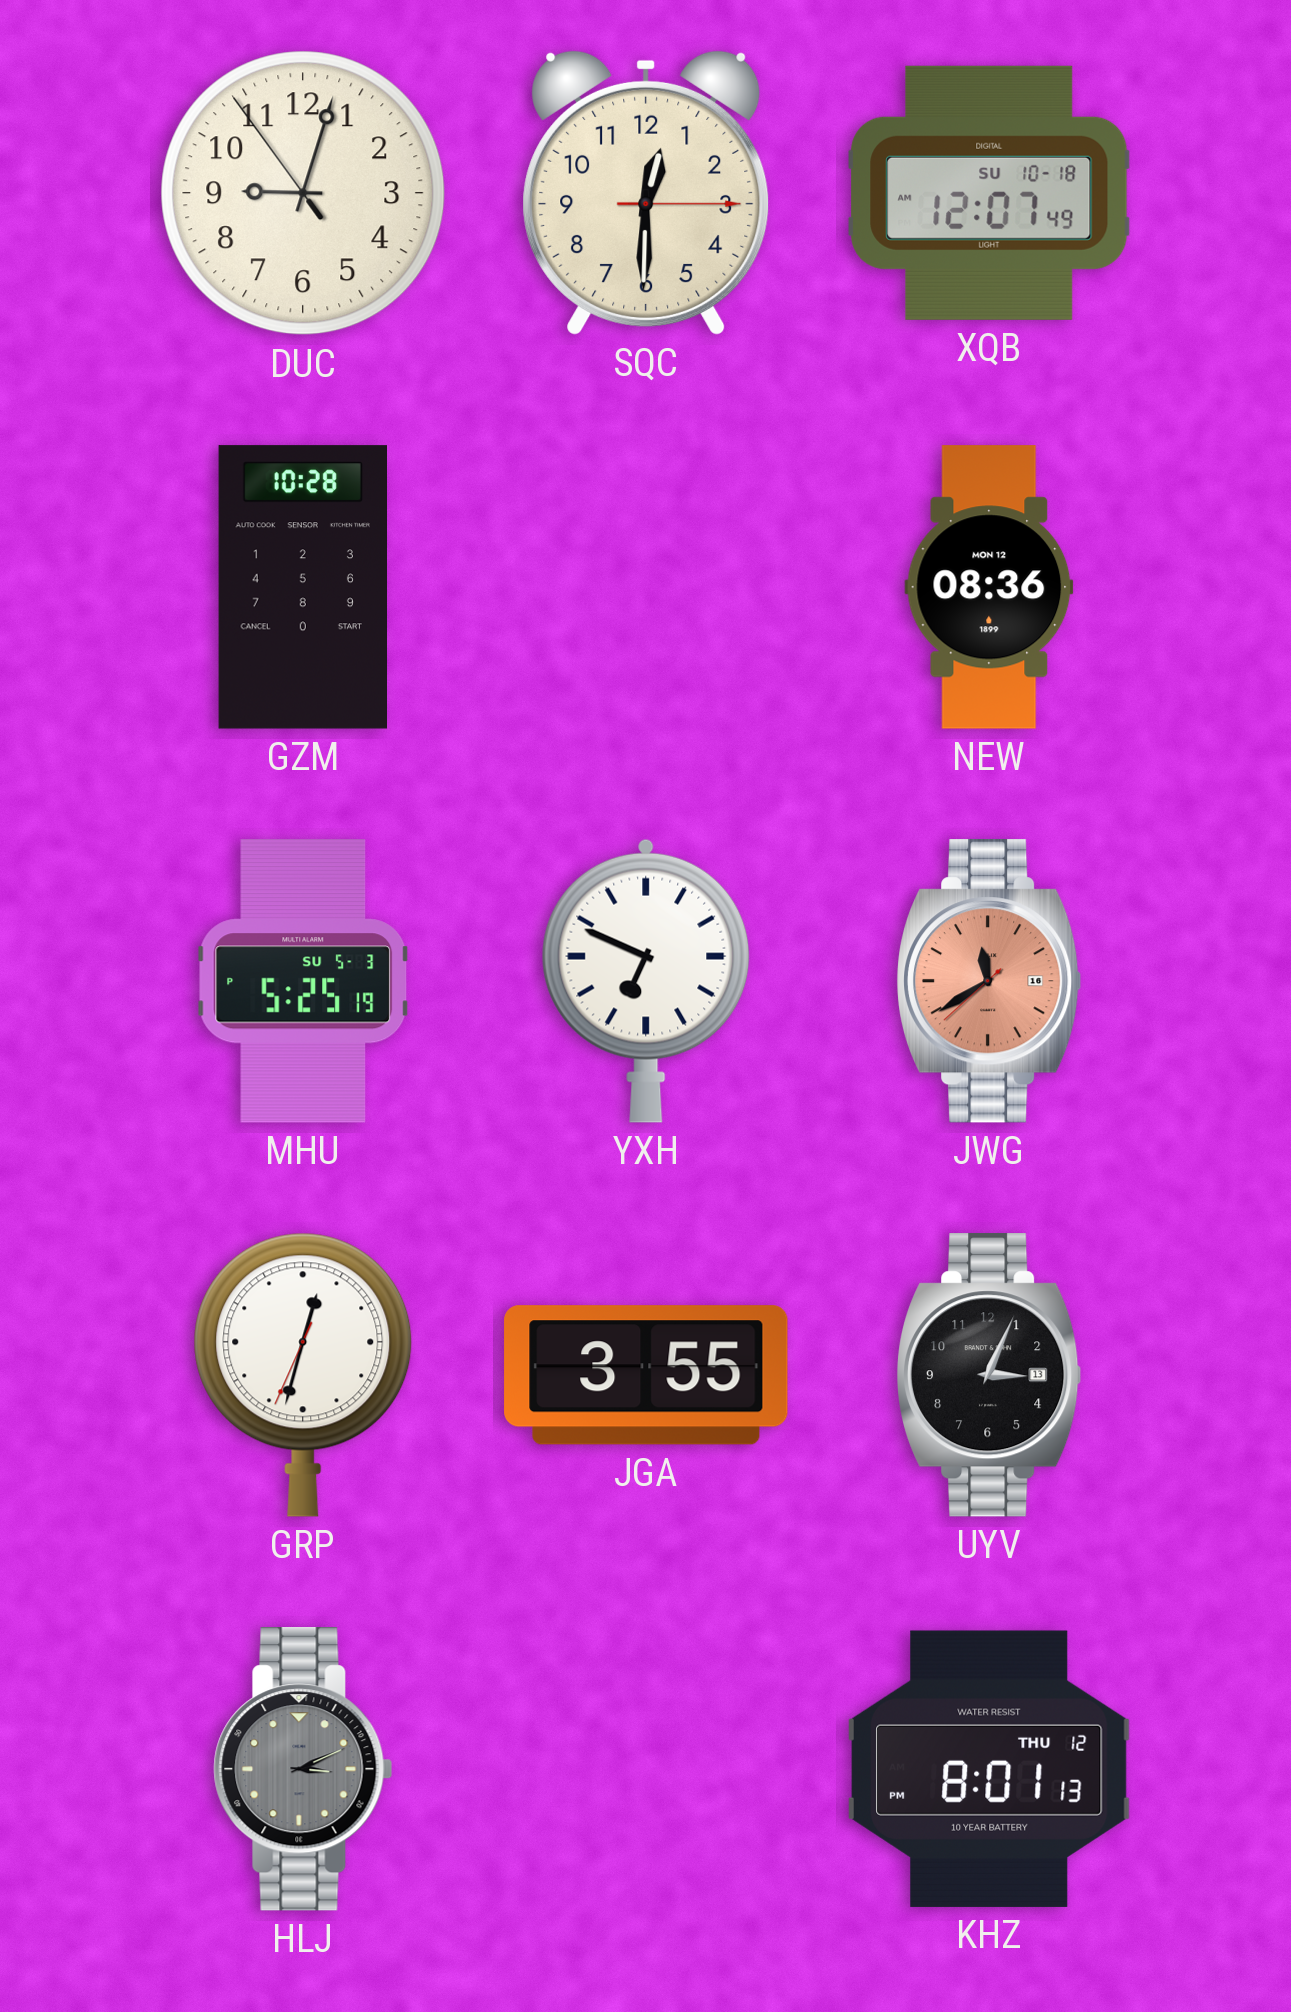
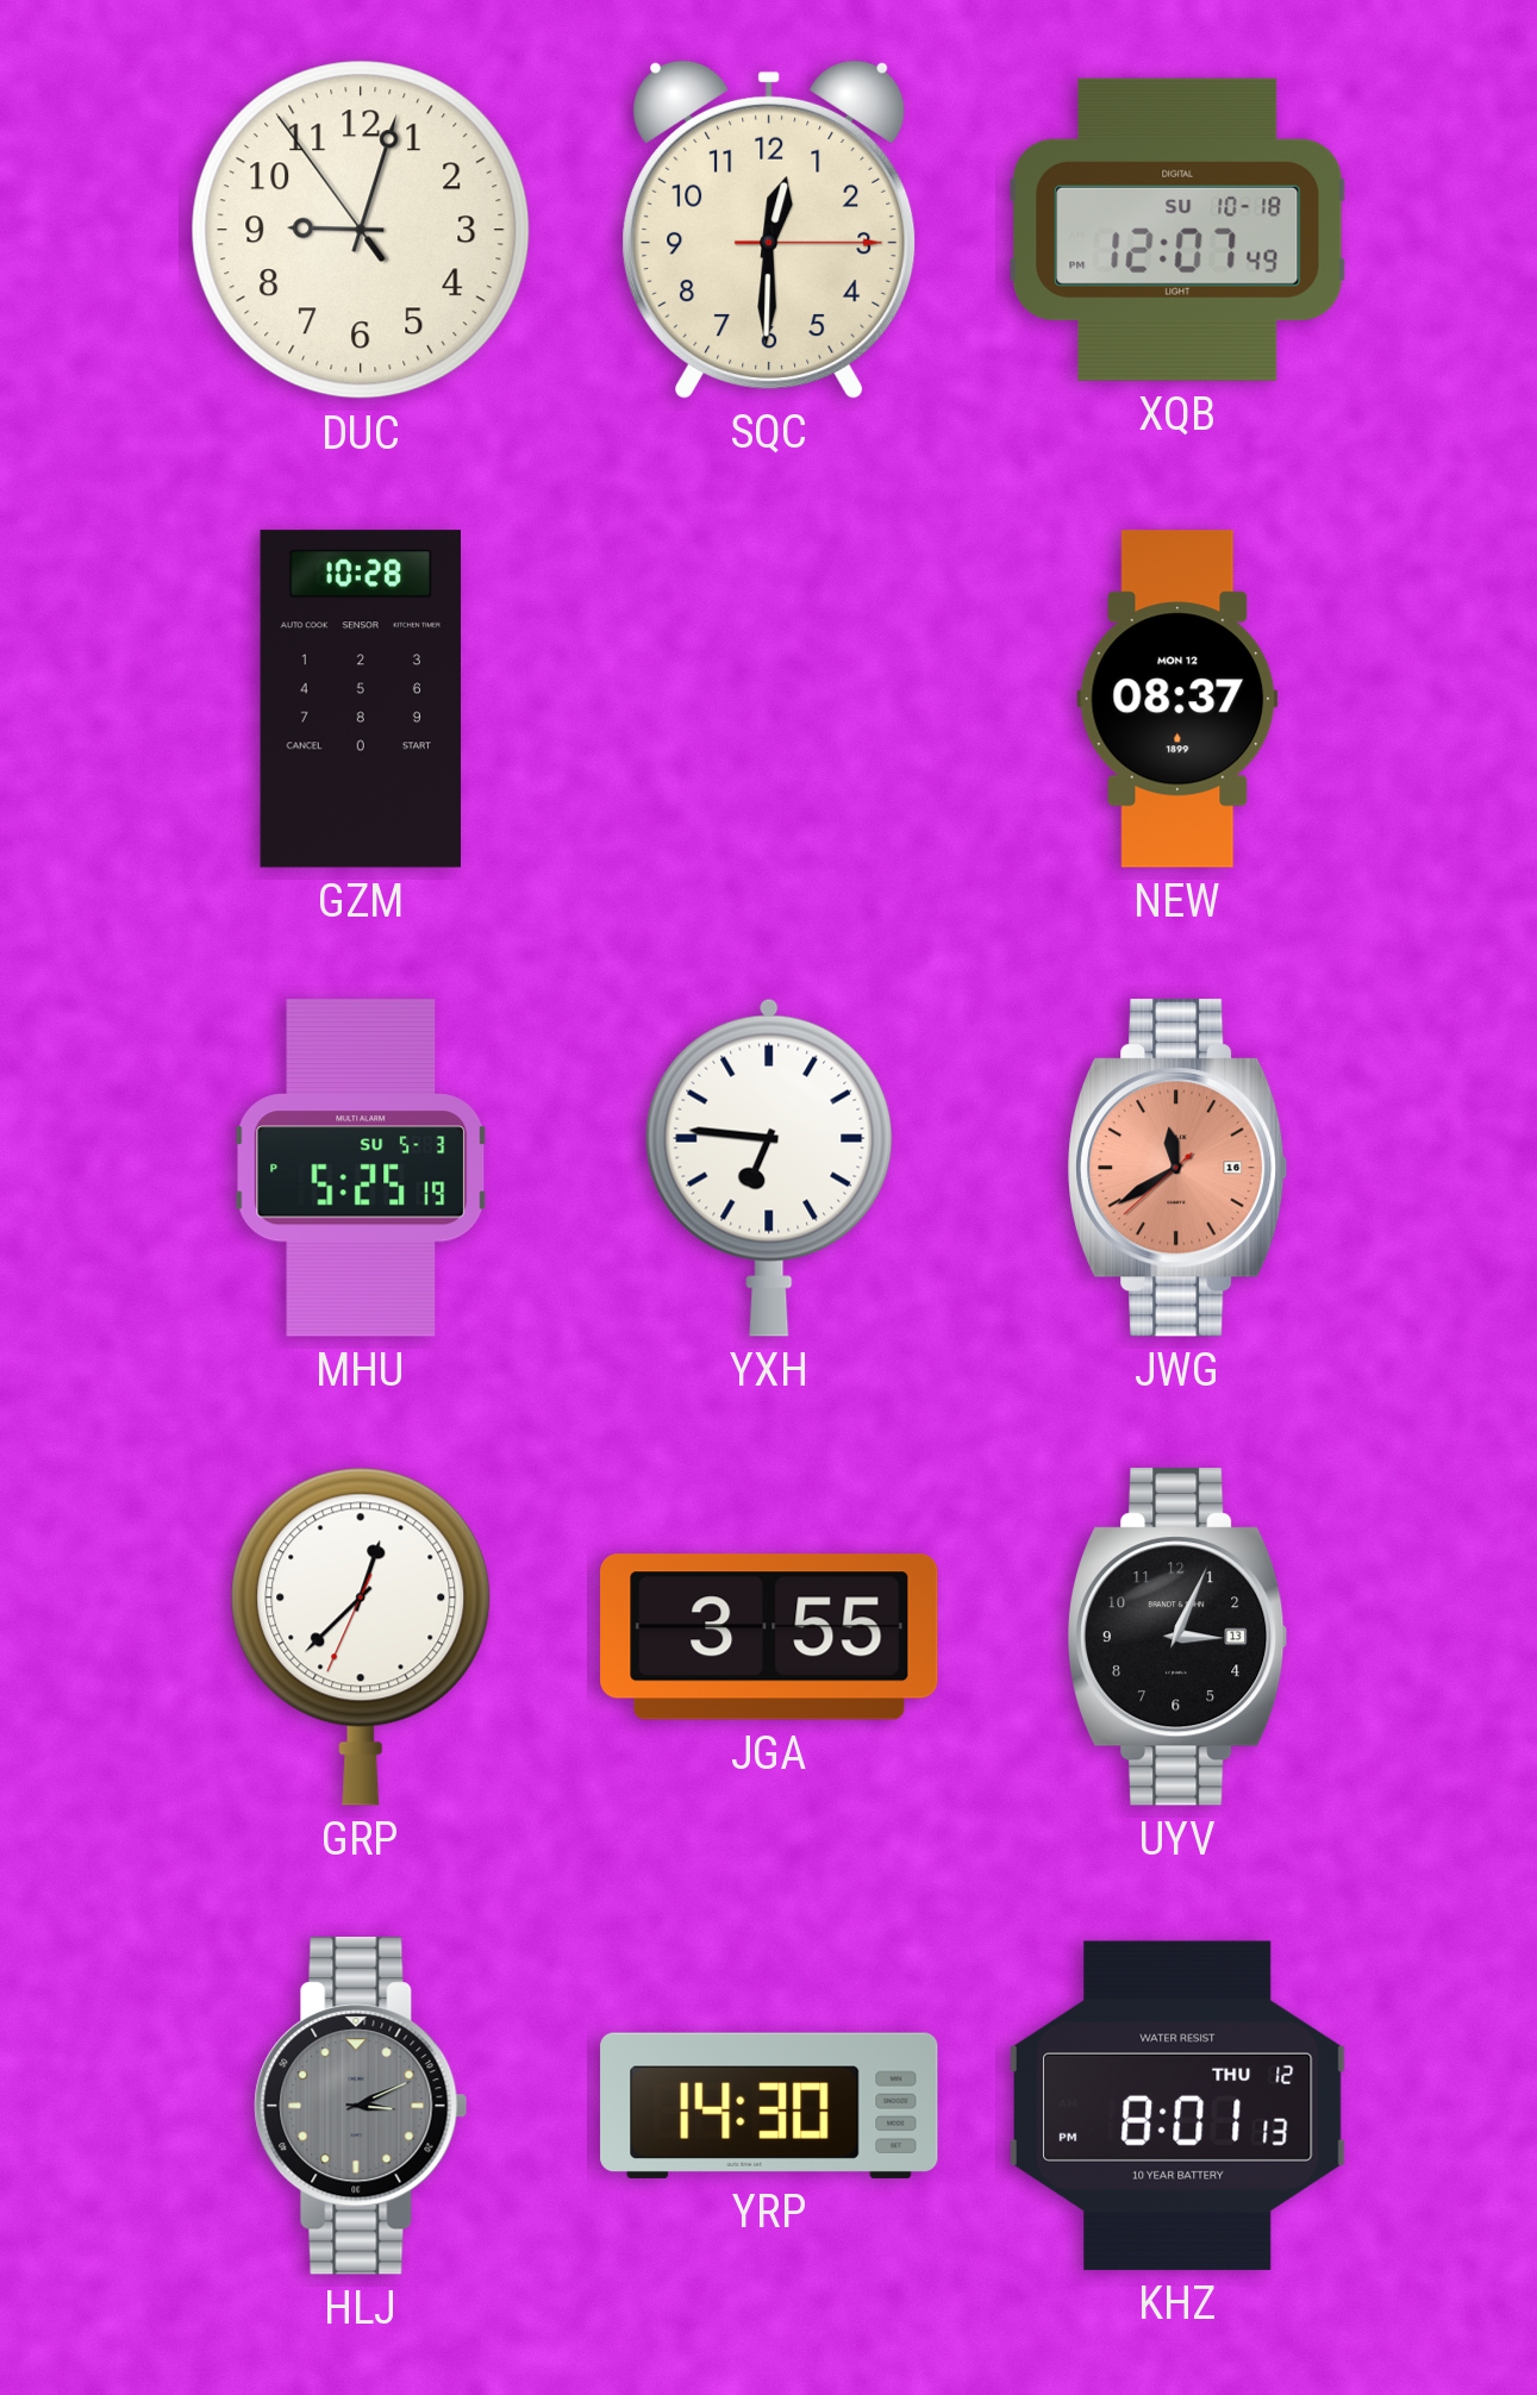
XQB: 12:07:49 AM -> 12:07:49 PM
NEW: 08:36 -> 08:37
YXH: 6:49 -> 6:46
GRP: 12:32 -> 12:37
YRP: none -> 14:30
